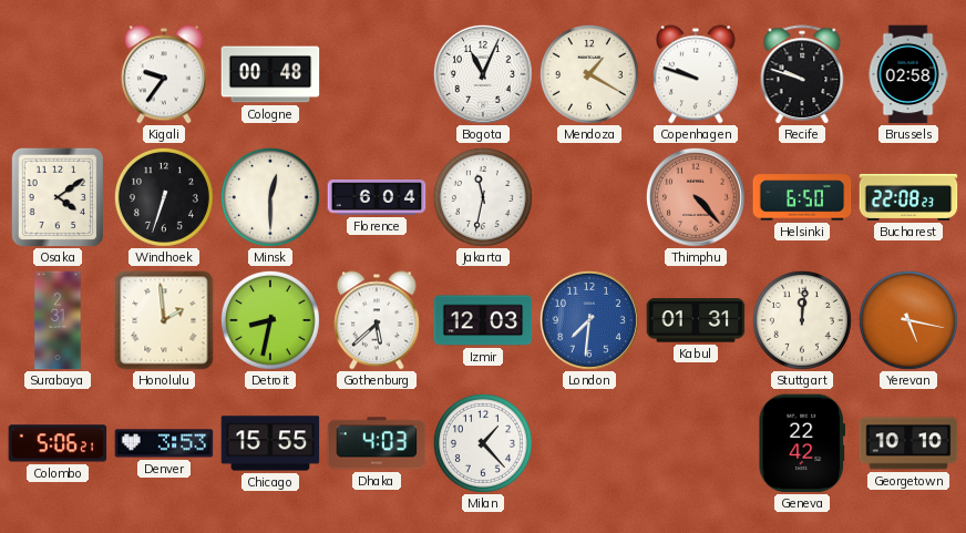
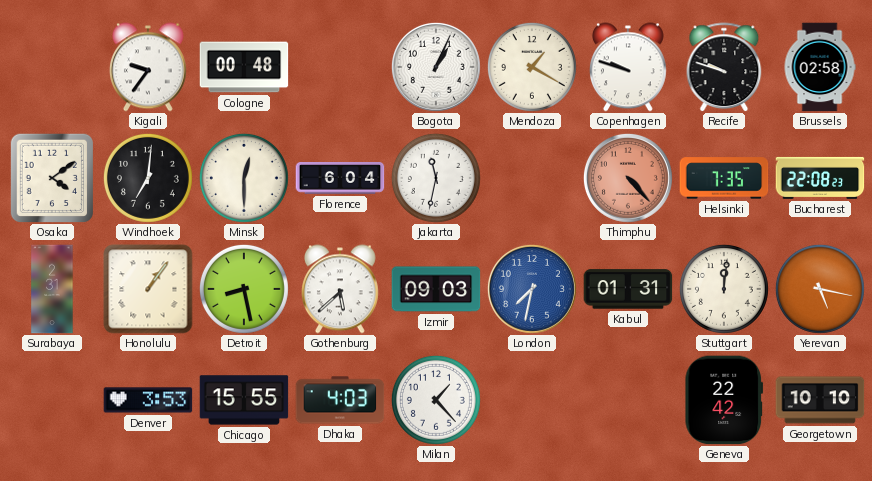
Bogota: 11:04 -> 1:04
Windhoek: 6:33 -> 7:01
Helsinki: 6:50 -> 7:35
Honolulu: 1:59 -> 1:06
Detroit: 8:32 -> 8:28
Izmir: 12:03 -> 09:03
London: 7:31 -> 7:32
Colombo: 5:06 -> none
